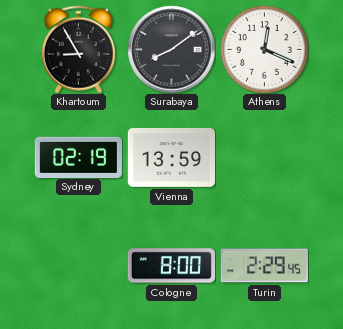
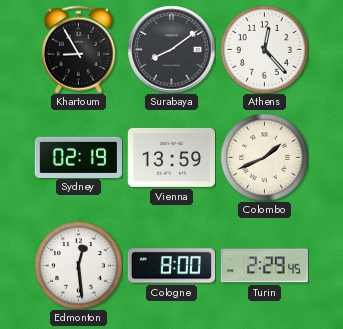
Athens: 12:19 -> 12:23
Colombo: none -> 1:41
Edmonton: none -> 12:29
